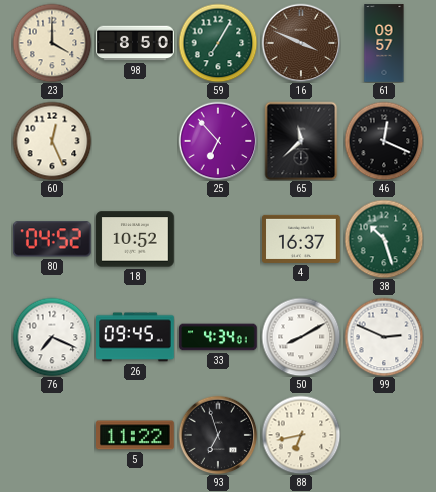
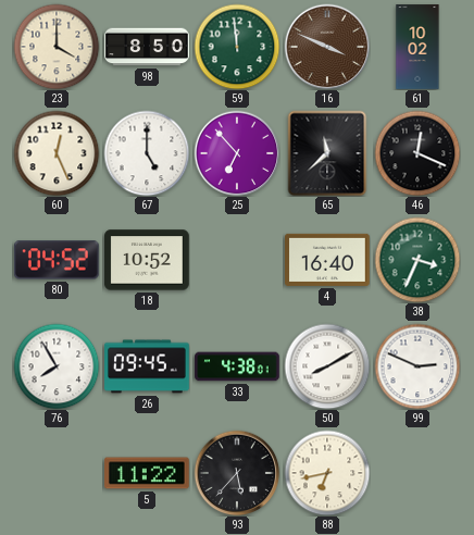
59: 7:05 -> 11:59
61: 09:57 -> 10:02
67: none -> 5:00
4: 16:37 -> 16:40
38: 10:27 -> 3:34
76: 7:19 -> 7:55
33: 4:34 -> 4:38
93: 6:57 -> 5:37
